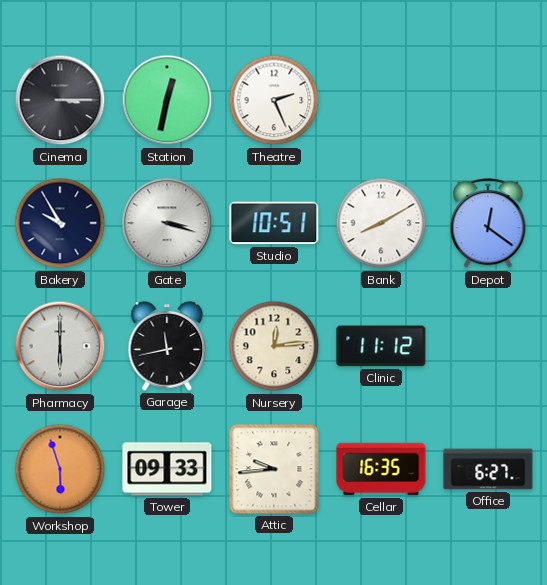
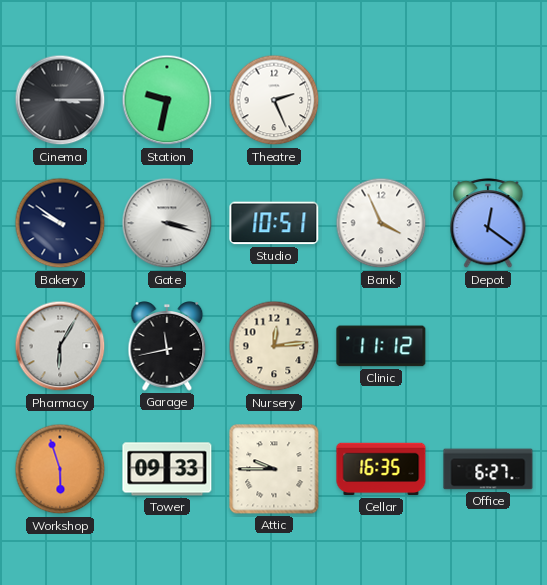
Station: 12:32 -> 9:32
Bakery: 9:55 -> 9:51
Bank: 8:10 -> 3:56
Pharmacy: 6:00 -> 6:05
Attic: 9:44 -> 9:45
